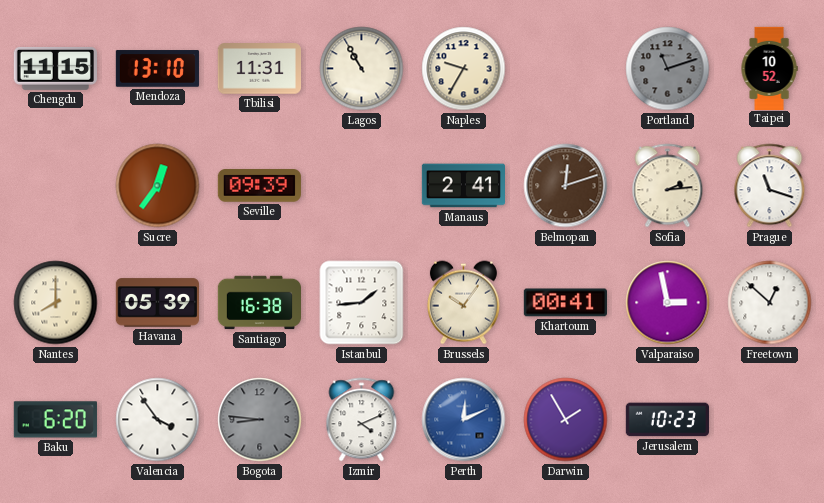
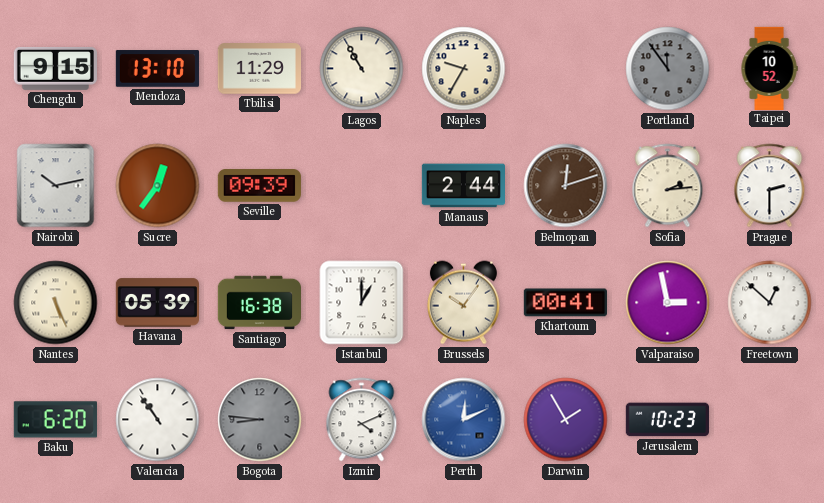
Chengdu: 11:15 -> 9:15
Tbilisi: 11:31 -> 11:29
Portland: 11:12 -> 11:54
Nairobi: none -> 10:13
Manaus: 2:41 -> 2:44
Prague: 11:18 -> 2:30
Nantes: 8:00 -> 5:26
Istanbul: 1:44 -> 1:00
Valencia: 3:54 -> 10:54
